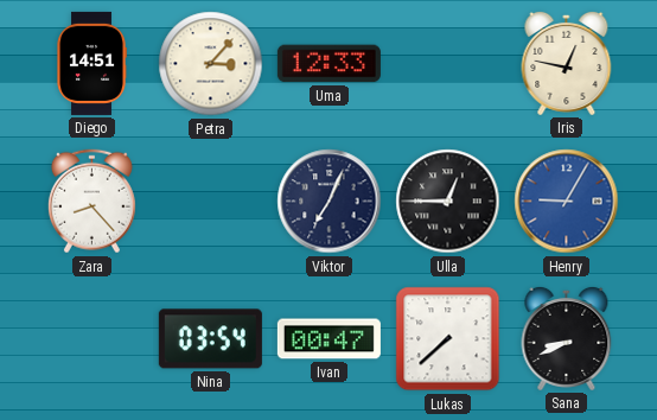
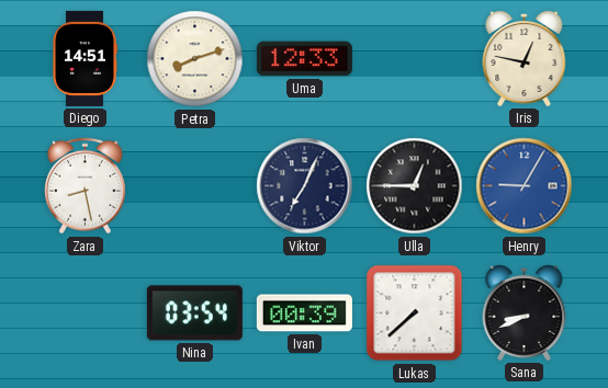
Petra: 3:07 -> 8:12
Zara: 8:23 -> 8:28
Ivan: 00:47 -> 00:39
